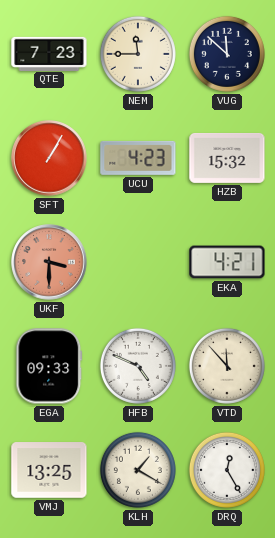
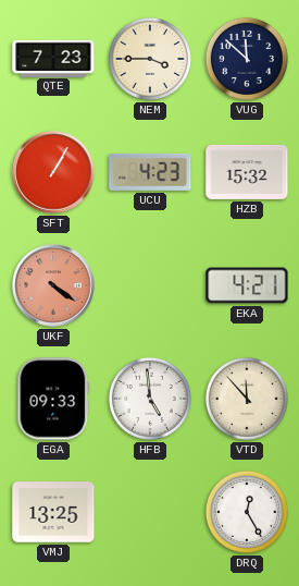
NEM: 11:45 -> 3:45
UKF: 3:30 -> 4:21
HFB: 4:49 -> 4:59
KLH: 1:20 -> none
